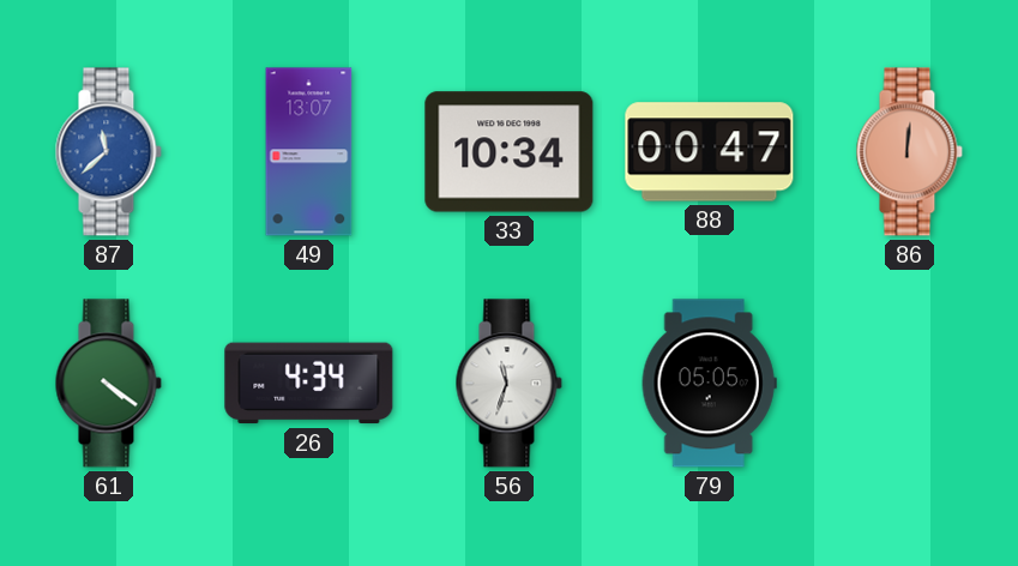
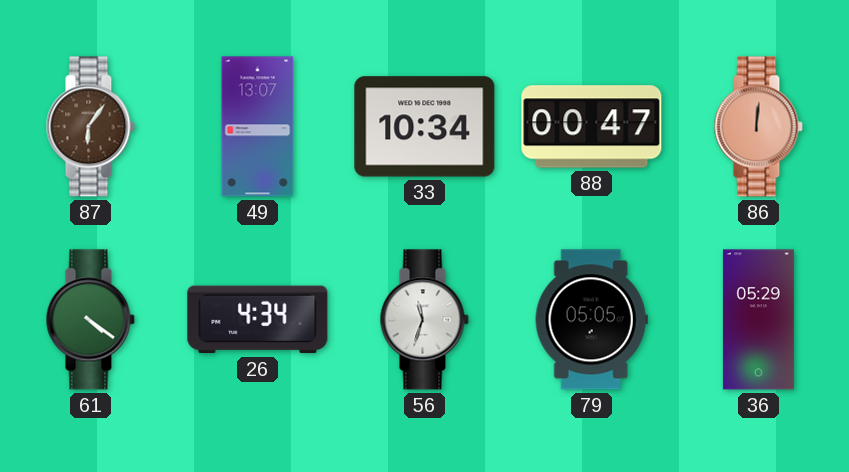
87: 11:38 -> 6:06
87 dial: blue -> brown
36: none -> 05:29
